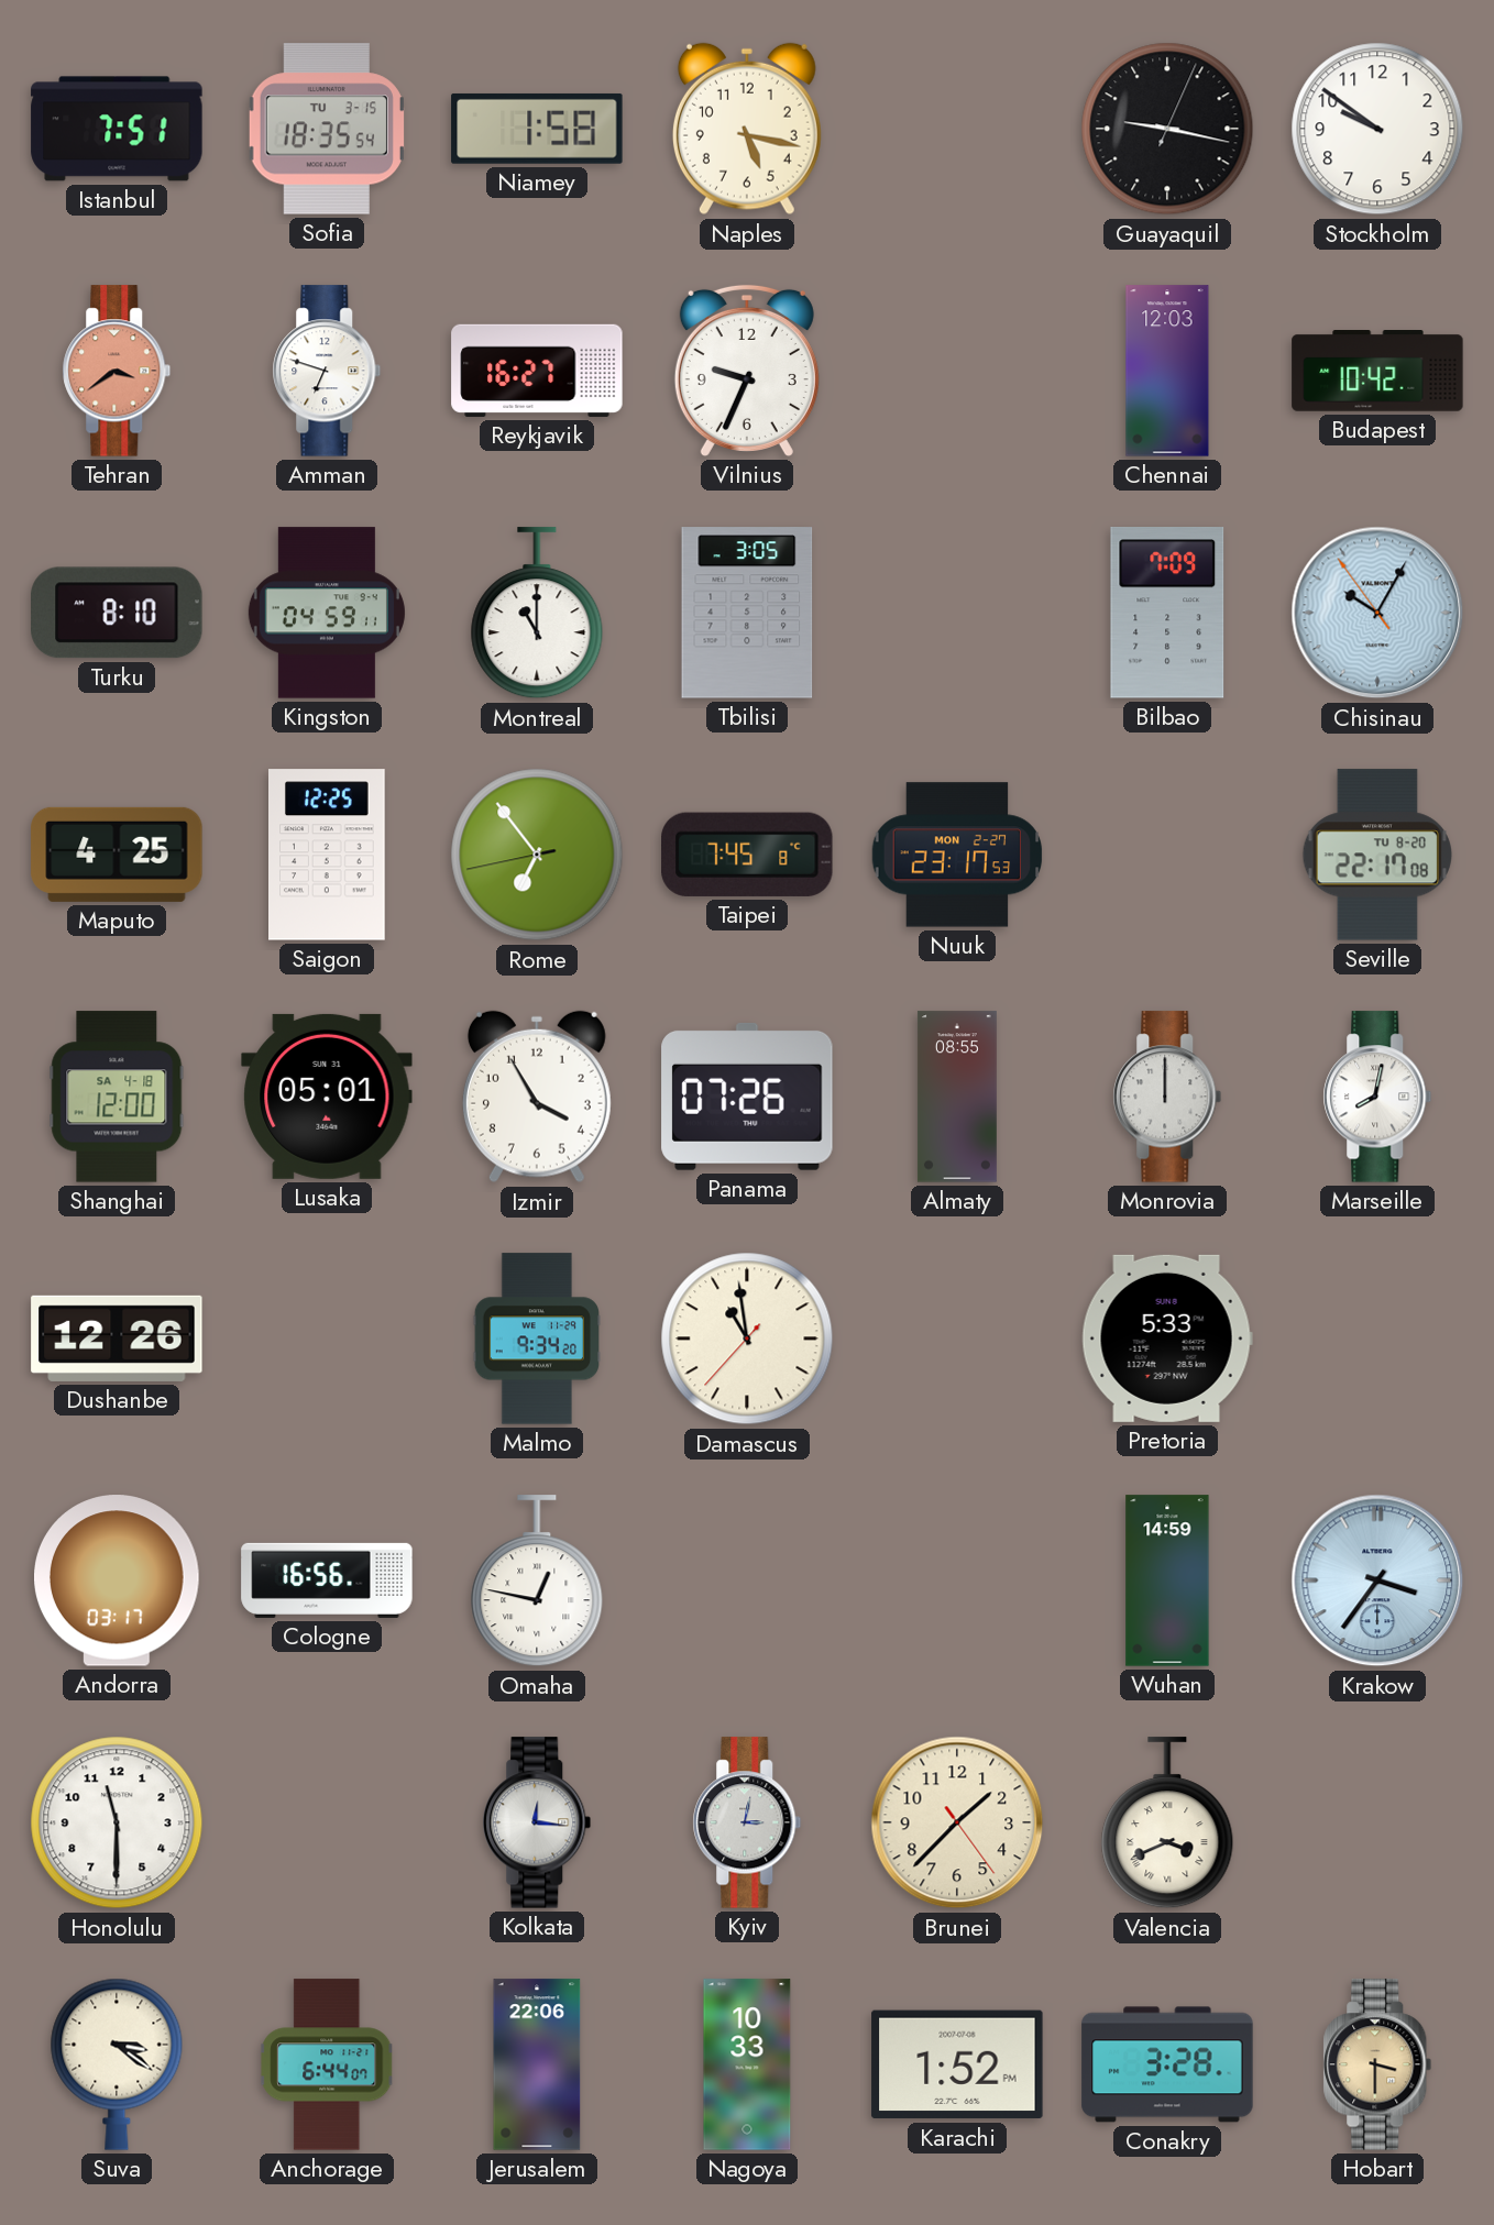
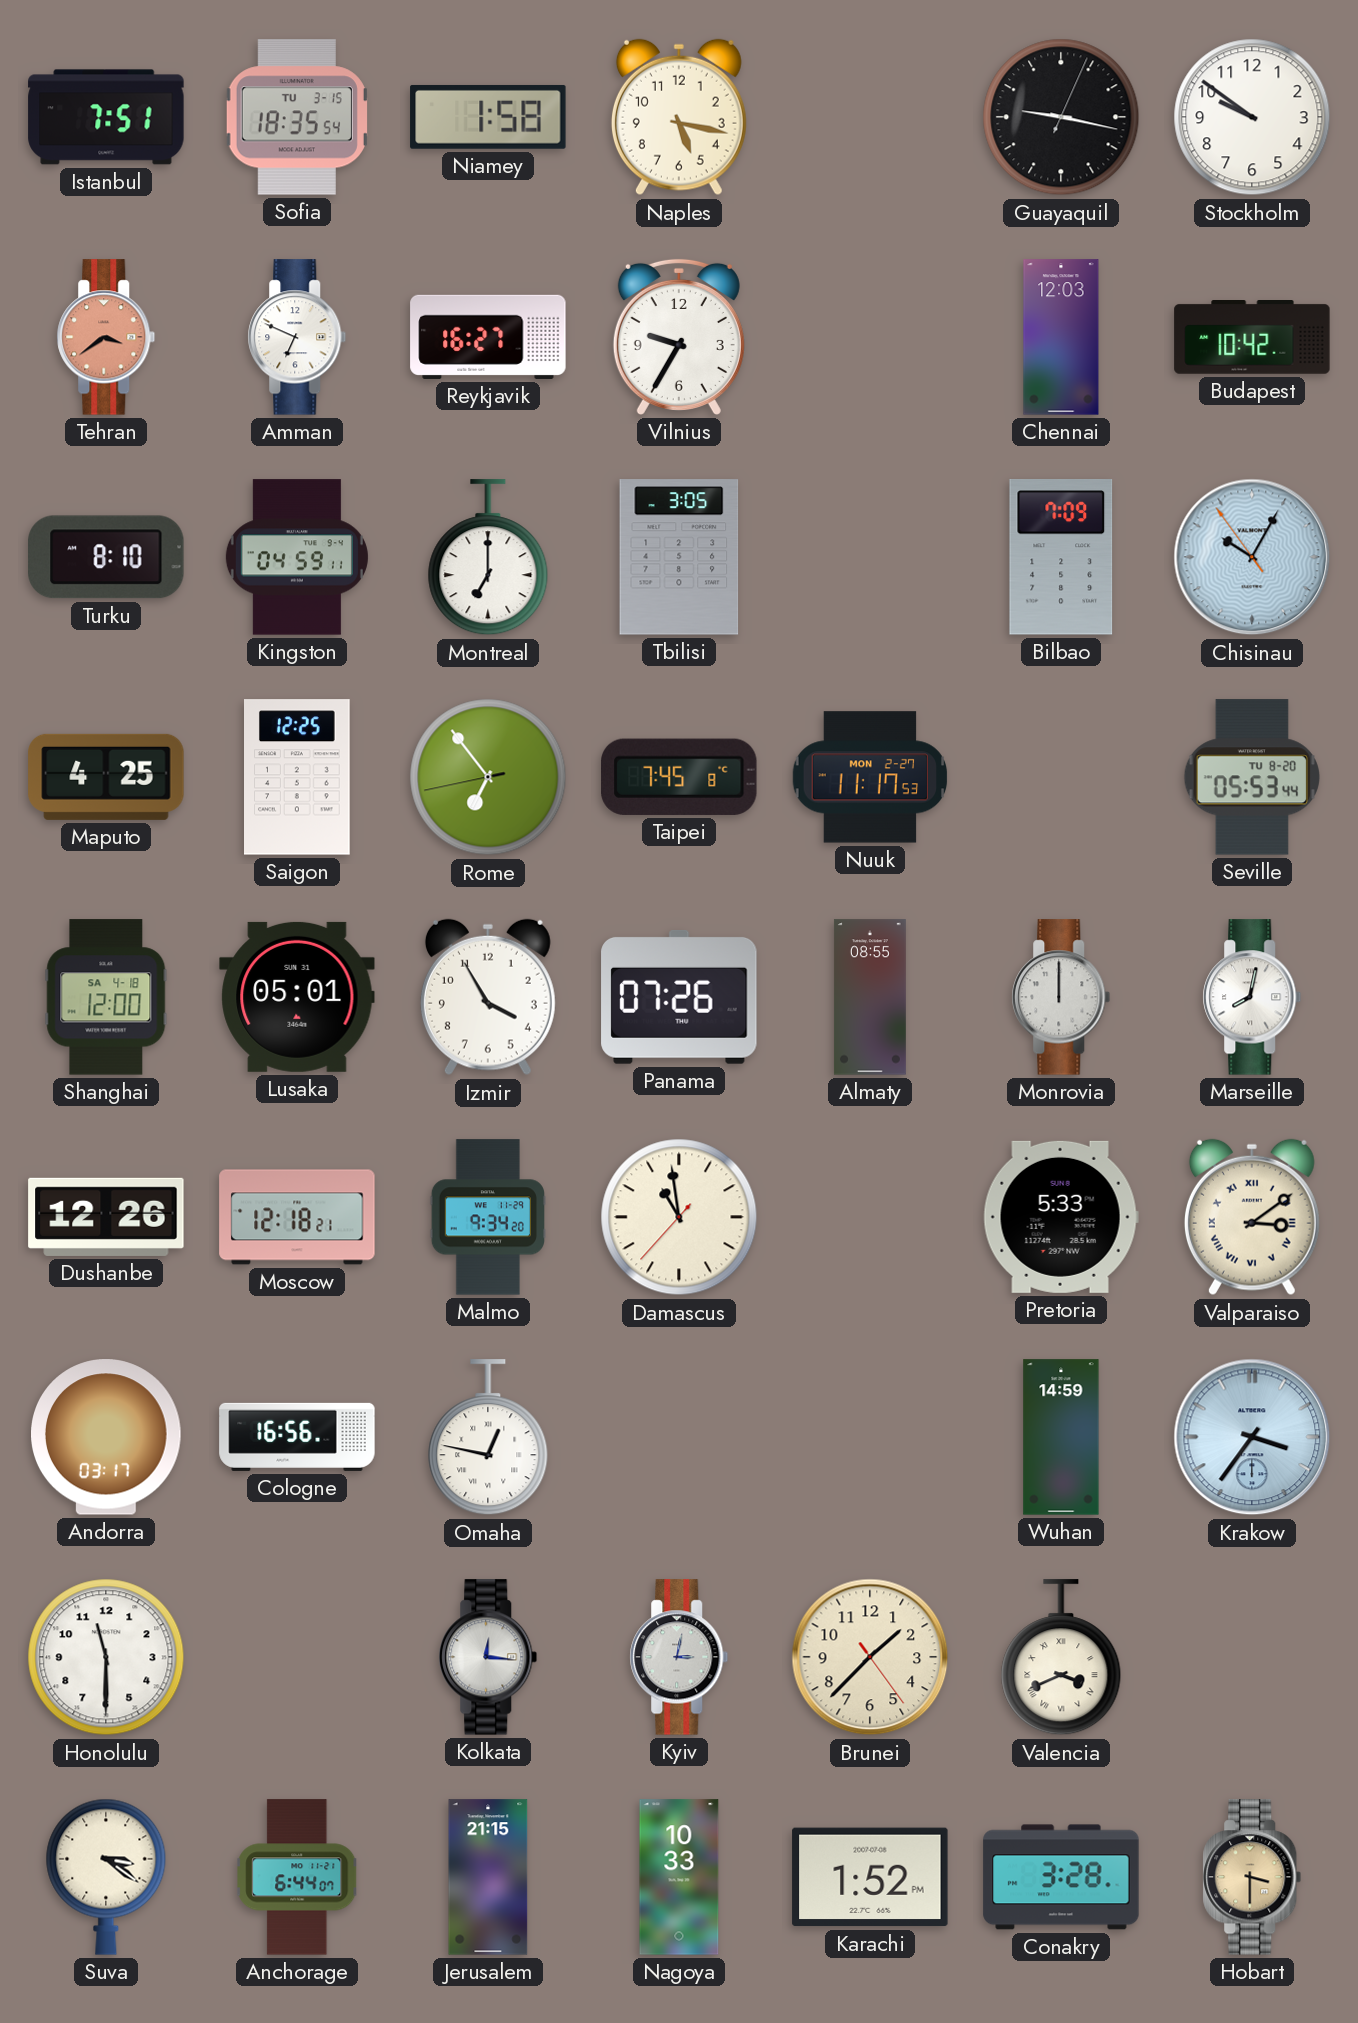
Amman: 6:48 -> 6:49
Vilnius: 9:34 -> 9:35
Montreal: 11:00 -> 7:00
Nuuk: 23:17 -> 11:17
Seville: 22:17 -> 05:53
Moscow: none -> 12:18
Valparaiso: none -> 3:09
Jerusalem: 22:06 -> 21:15
